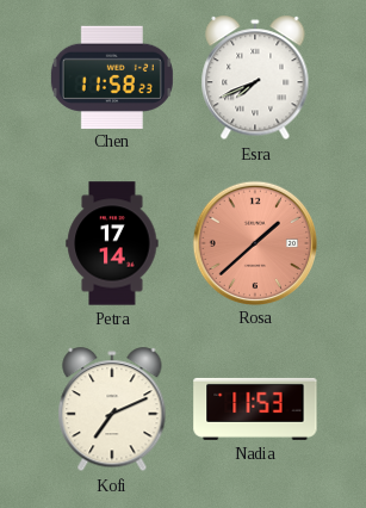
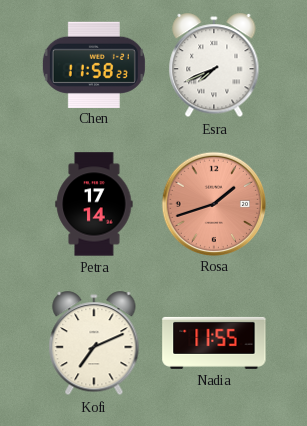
Rosa: 1:38 -> 1:42
Nadia: 11:53 -> 11:55
